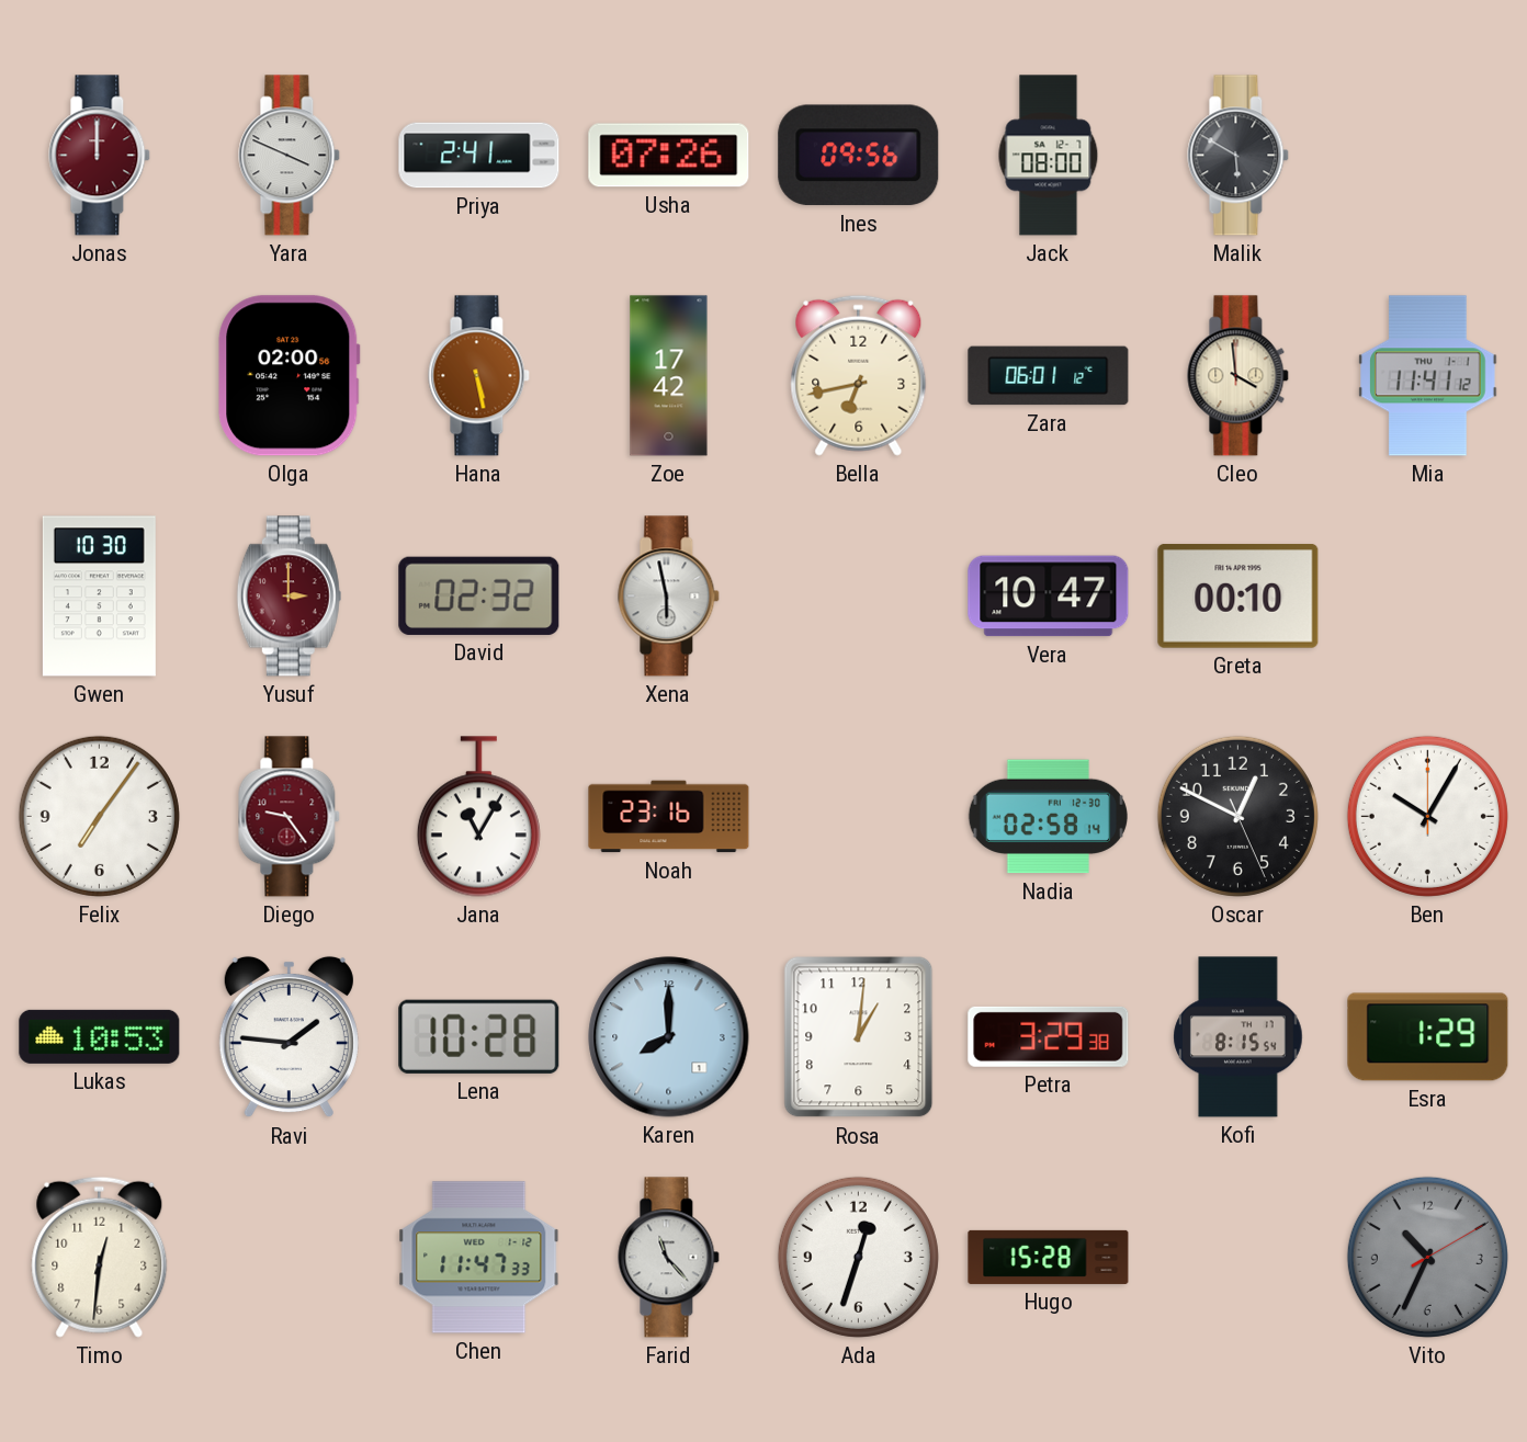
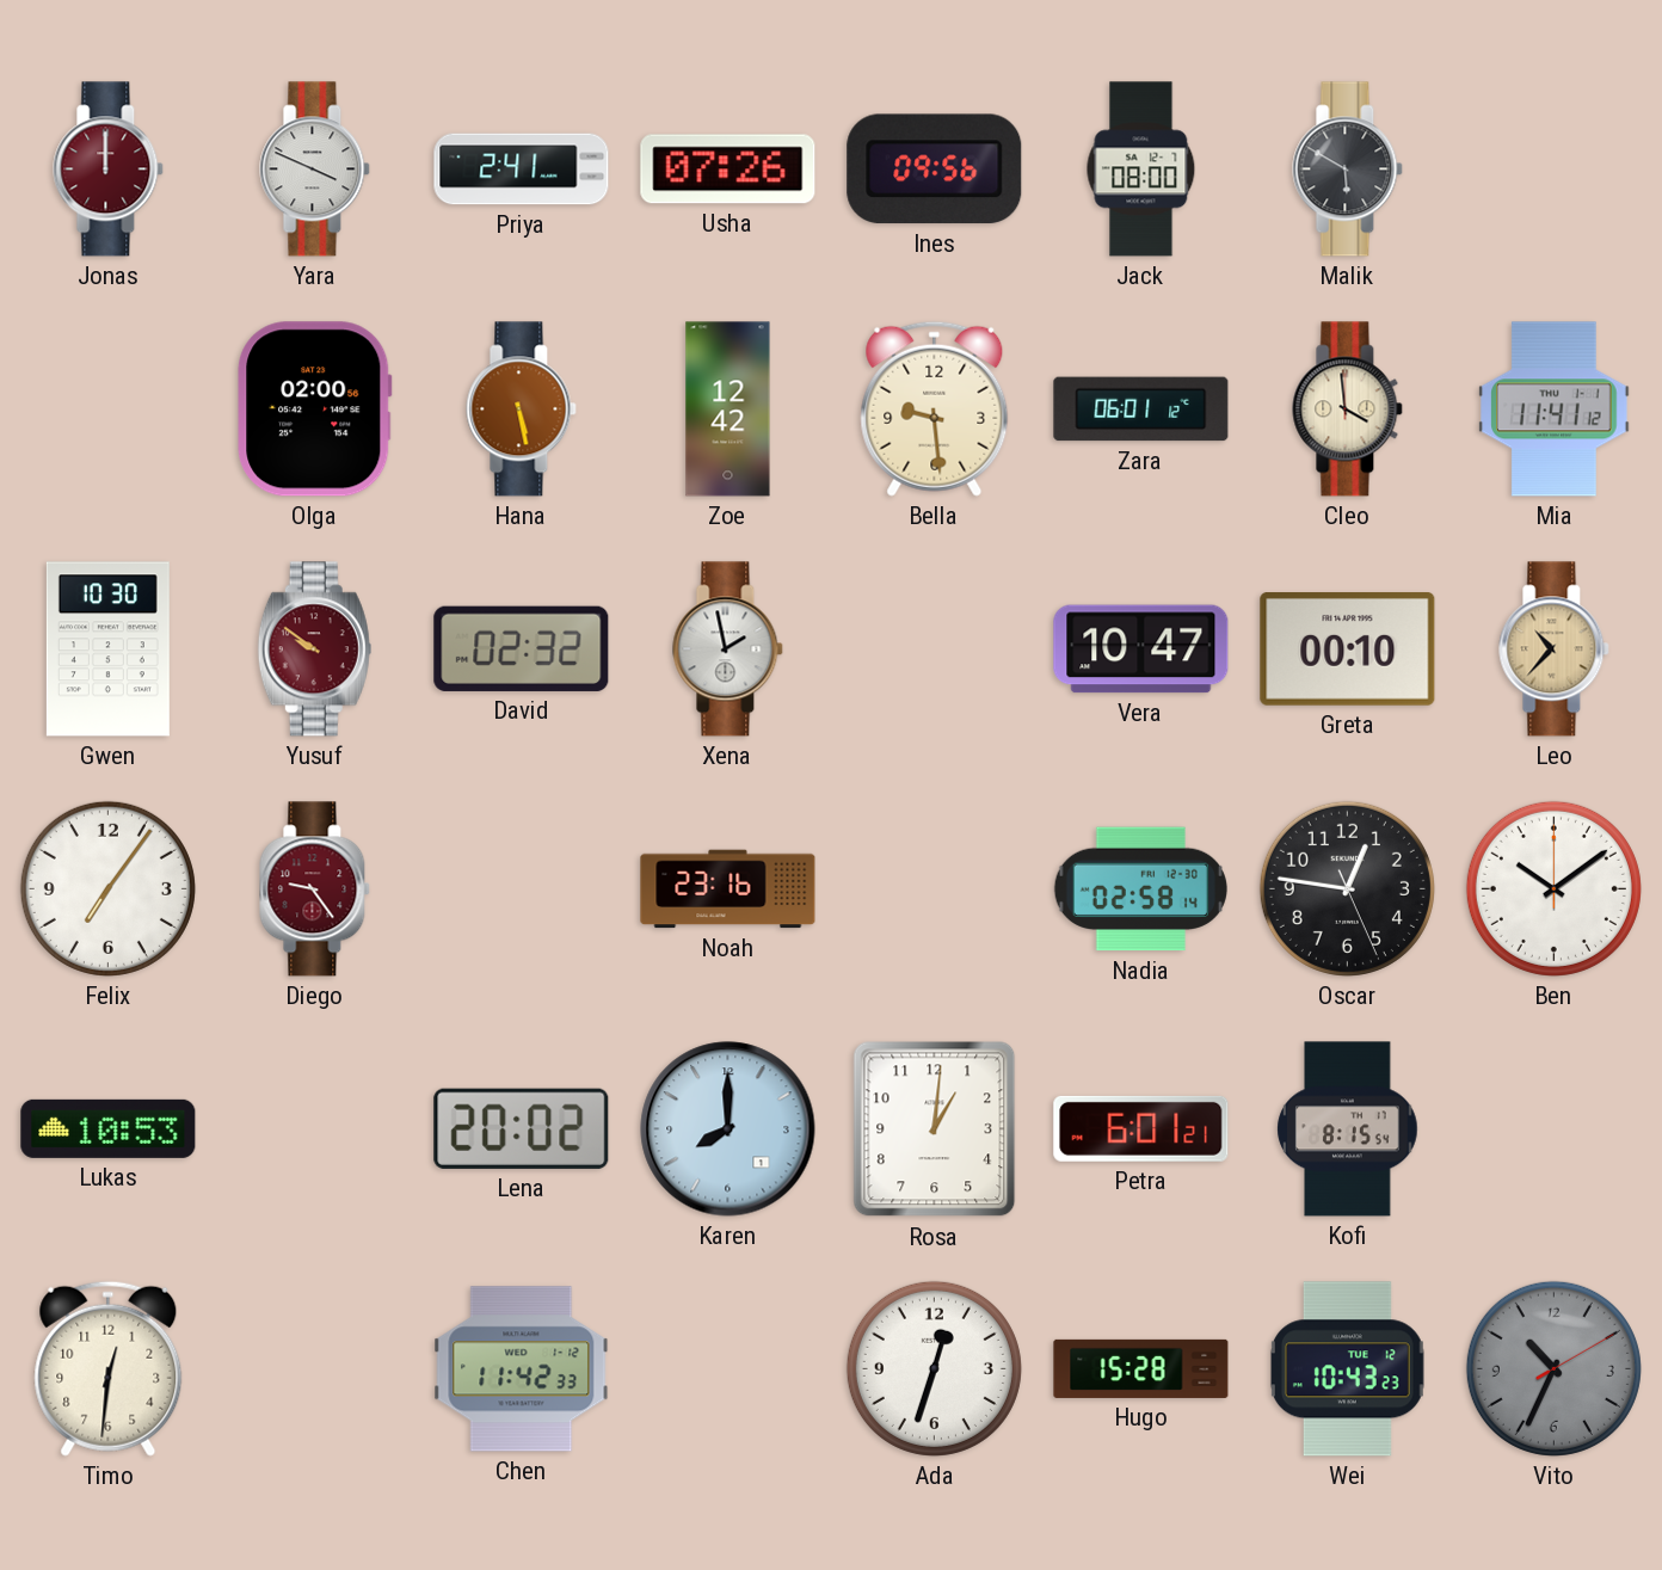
Zoe: 17:42 -> 12:42
Bella: 6:43 -> 9:29
Yusuf: 3:00 -> 9:51
Xena: 5:58 -> 1:58
Leo: none -> 10:37
Jana: 11:05 -> none
Oscar: 12:49 -> 12:46
Ben: 10:05 -> 10:09
Ravi: 1:46 -> none
Lena: 10:28 -> 20:02
Petra: 3:29 -> 6:01
Esra: 1:29 -> none
Chen: 11:47 -> 11:42
Farid: 11:23 -> none
Wei: none -> 10:43
